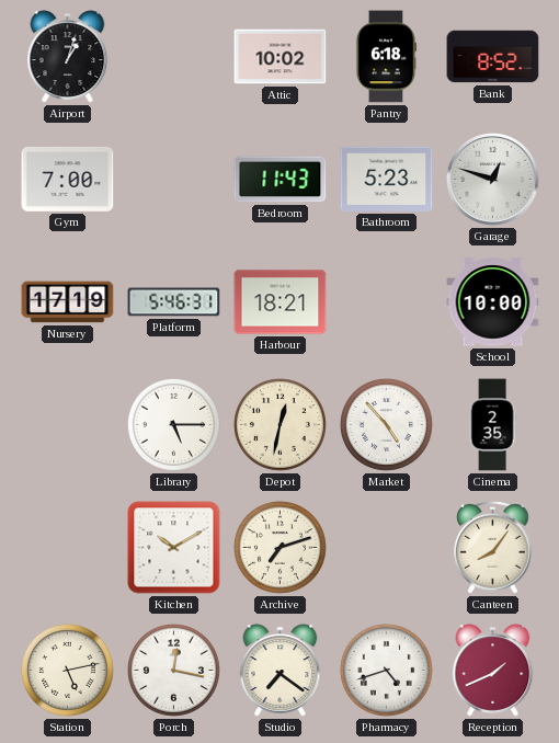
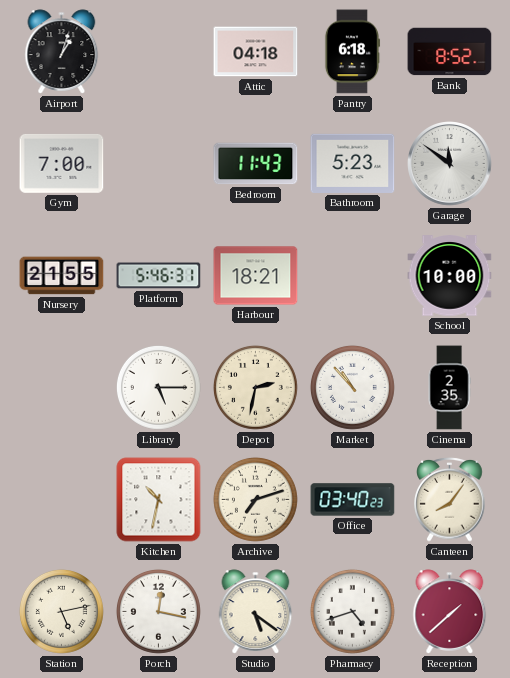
Attic: 10:02 -> 04:18
Garage: 12:48 -> 11:51
Nursery: 17:19 -> 21:55
Depot: 12:32 -> 2:32
Market: 4:53 -> 10:53
Kitchen: 10:10 -> 10:32
Office: none -> 03:40
Studio: 7:21 -> 5:21
Reception: 1:41 -> 1:38
